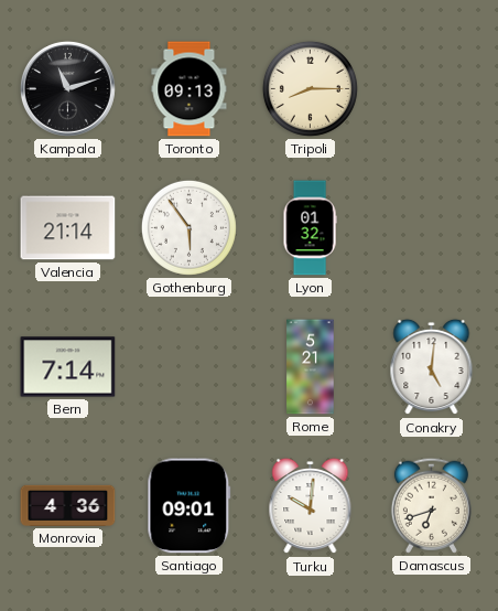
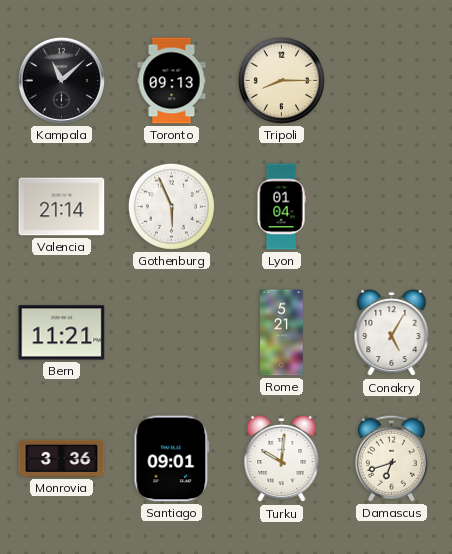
Kampala: 11:12 -> 11:08
Gothenburg: 5:54 -> 5:56
Lyon: 01:32 -> 01:04
Bern: 7:14 -> 11:21
Conakry: 5:01 -> 5:05
Monrovia: 4:36 -> 3:36
